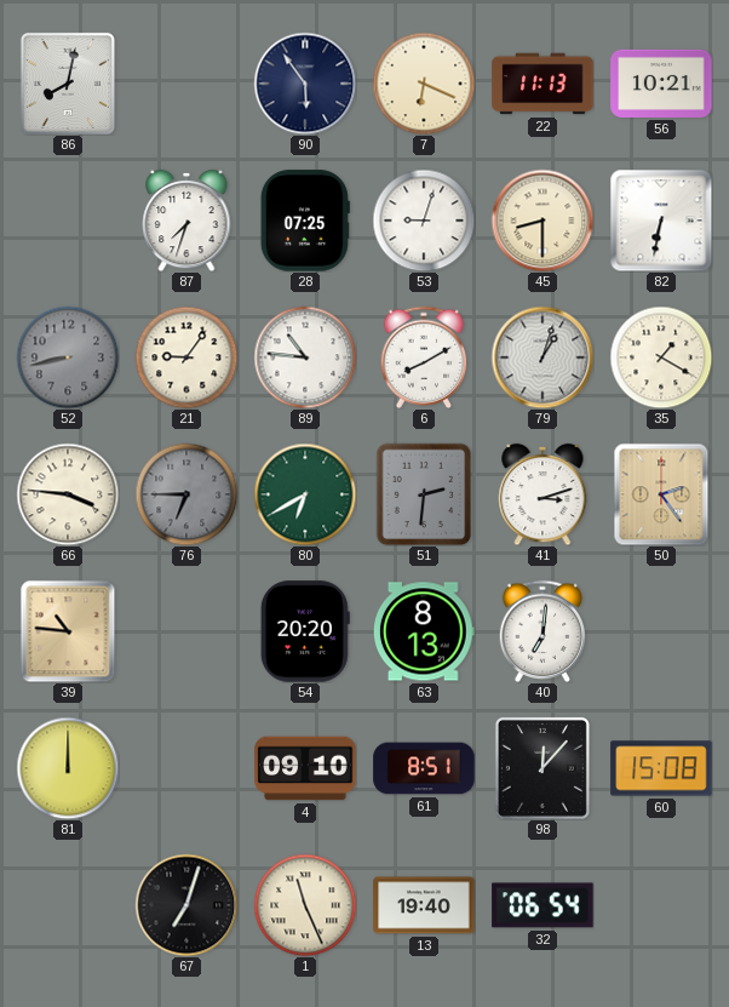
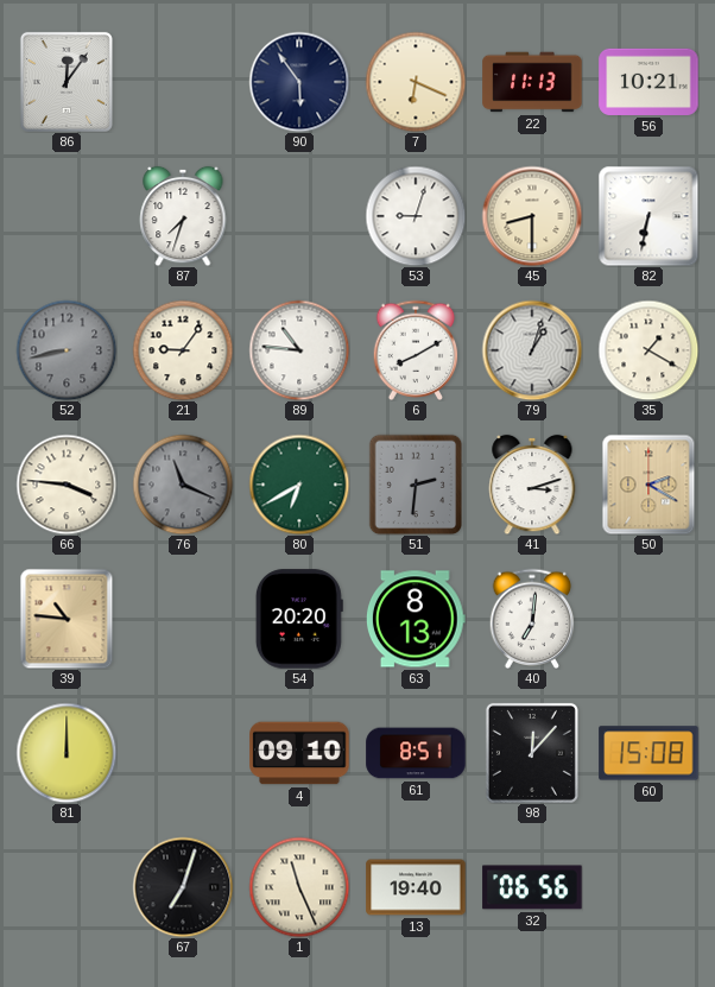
86: 8:02 -> 12:06
28: 07:25 -> none
76: 6:45 -> 11:19
50: 2:24 -> 2:20
32: 06:54 -> 06:56
